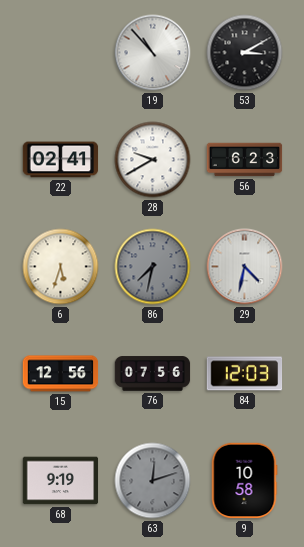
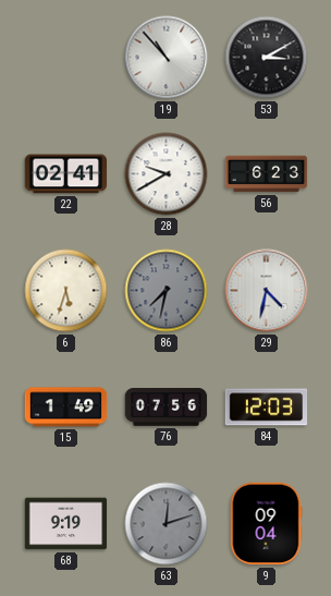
15: 12:56 -> 1:49
9: 10:58 -> 09:04
